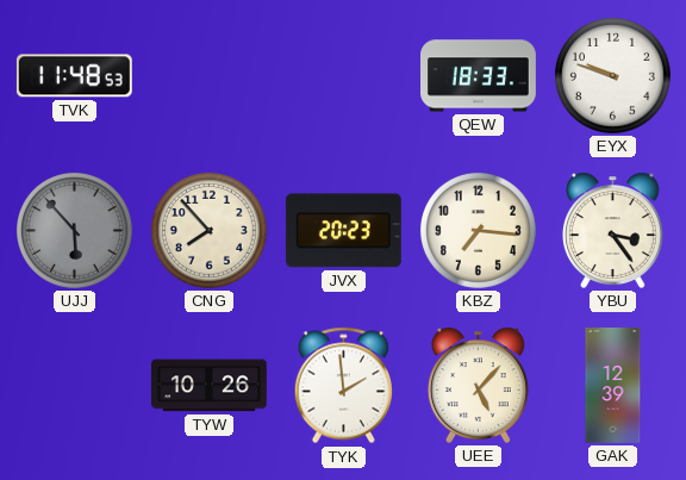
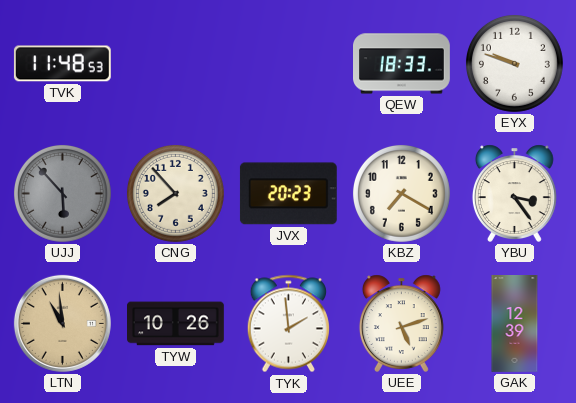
KBZ: 7:16 -> 7:20
LTN: none -> 10:59
UEE: 5:07 -> 5:12
